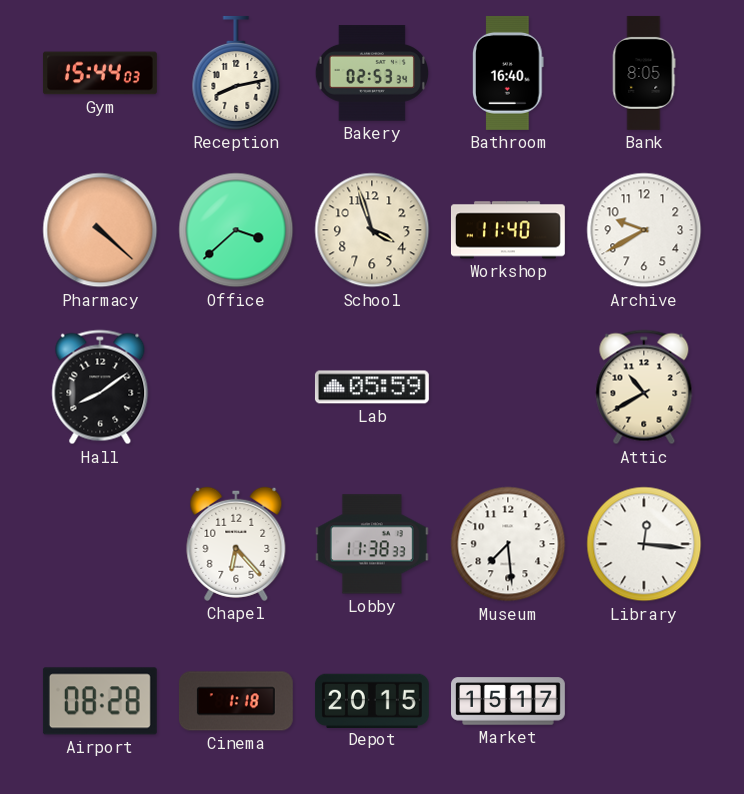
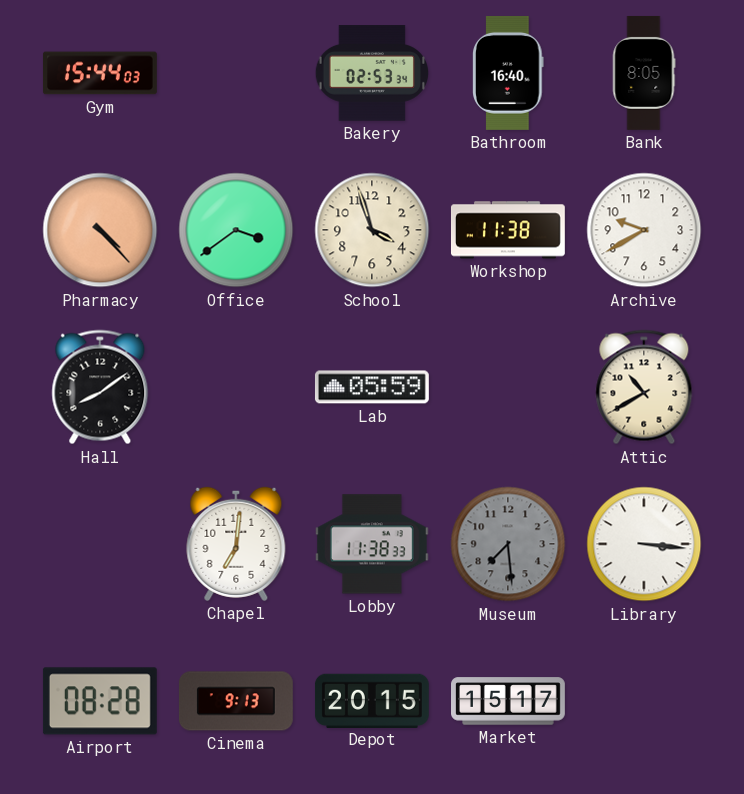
Reception: 8:13 -> none
Pharmacy: 4:22 -> 4:23
Office: 3:38 -> 3:39
Workshop: 11:40 -> 11:38
Chapel: 6:23 -> 7:01
Museum dial: white -> grey
Library: 12:16 -> 3:16
Cinema: 1:18 -> 9:13
